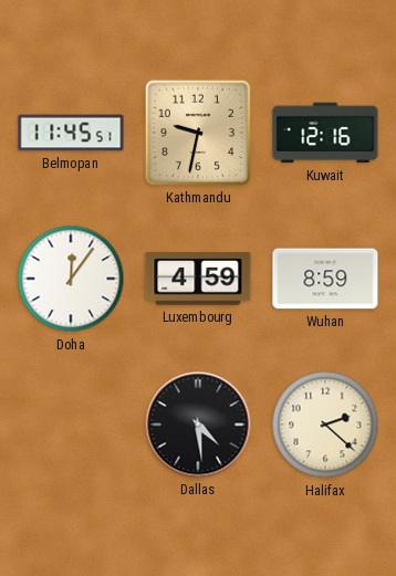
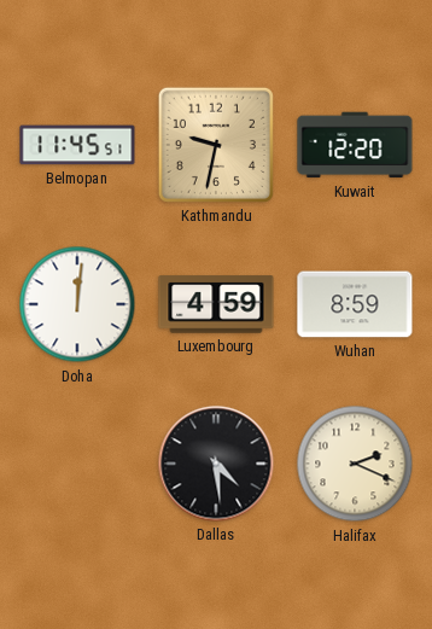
Kuwait: 12:16 -> 12:20
Doha: 12:06 -> 12:01
Halifax: 2:22 -> 2:19
